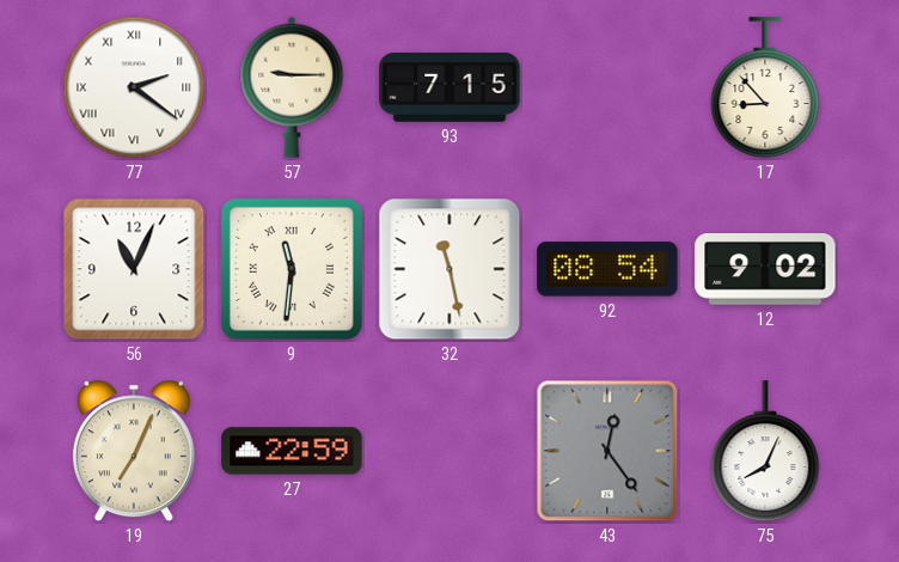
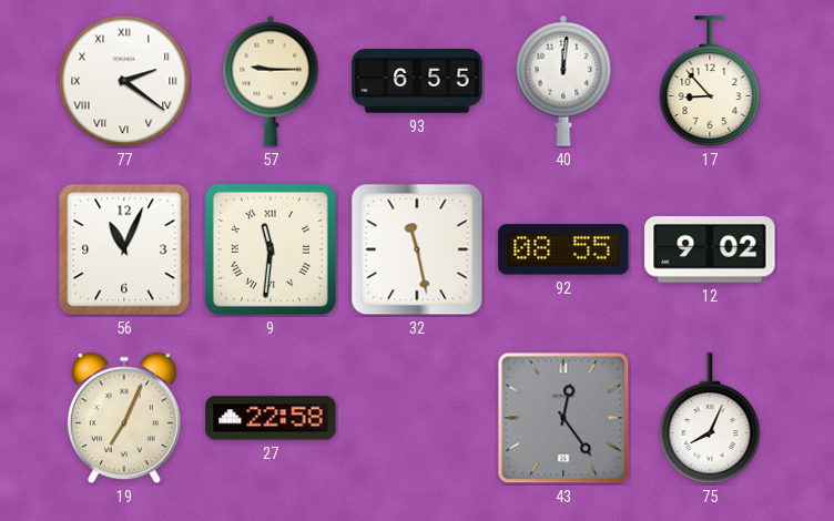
93: 7:15 -> 6:55
40: none -> 12:01
92: 08:54 -> 08:55
27: 22:59 -> 22:58
